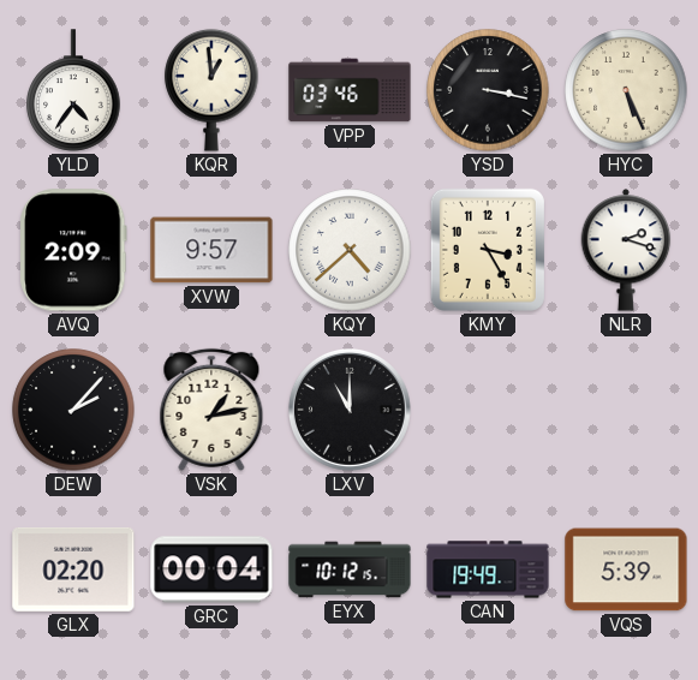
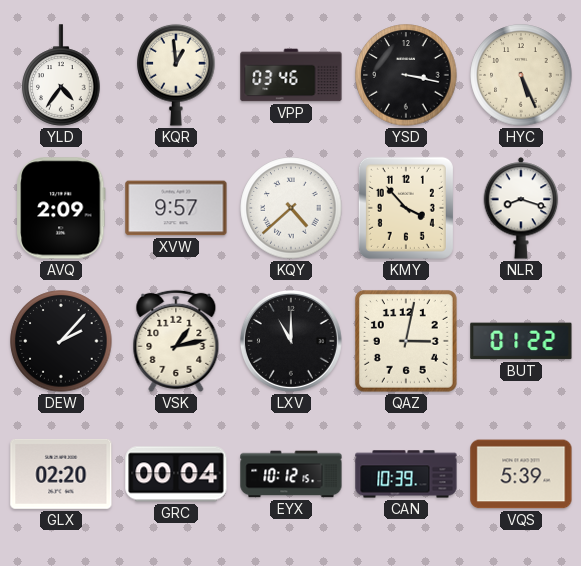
KMY: 3:25 -> 3:53
NLR: 2:18 -> 8:18
QAZ: none -> 3:02
BUT: none -> 01:22
CAN: 19:49 -> 10:39
